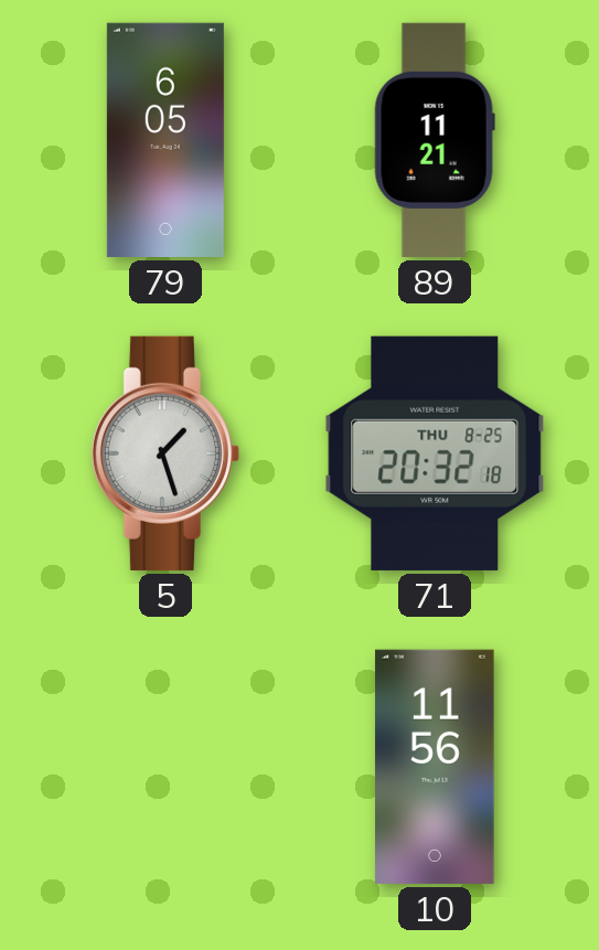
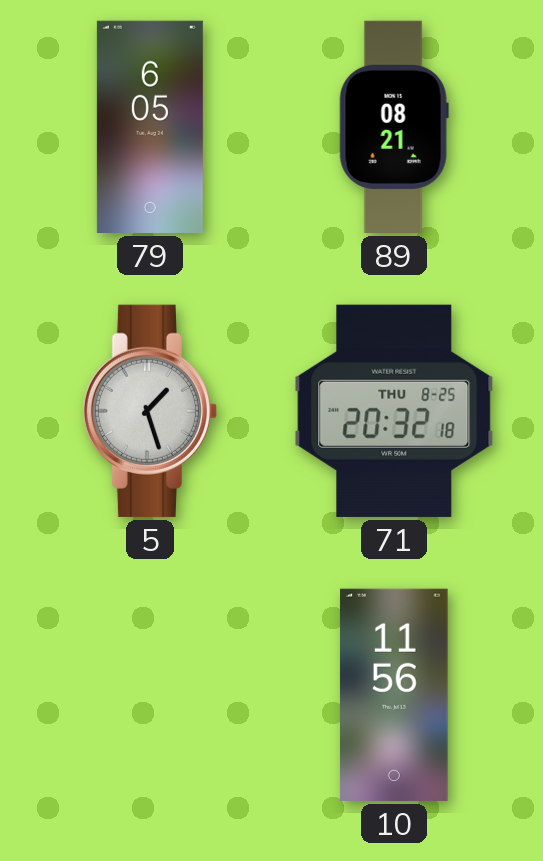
89: 11:21 -> 08:21
